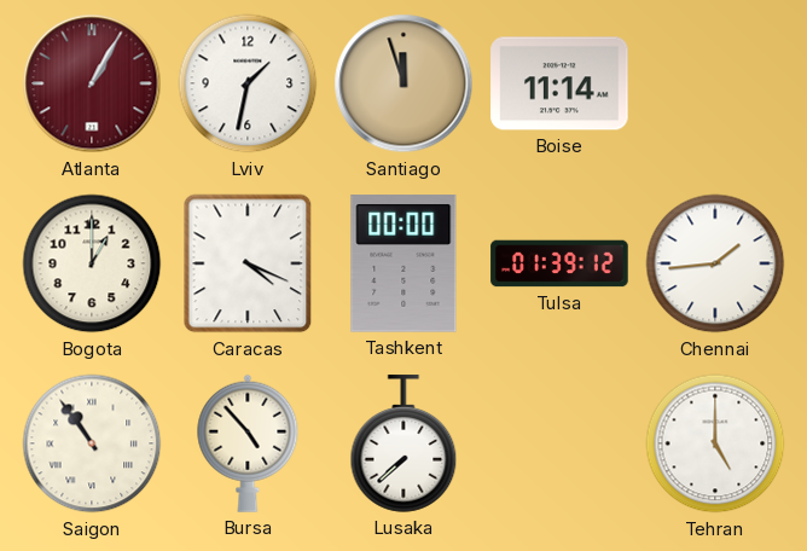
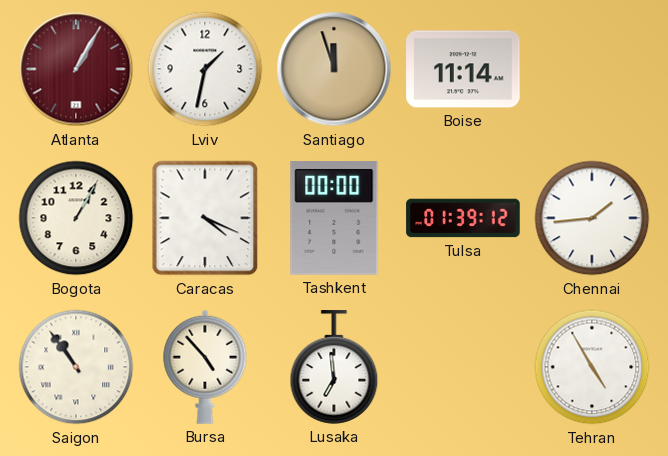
Bogota: 1:00 -> 1:05
Lusaka: 7:38 -> 6:59
Tehran: 5:00 -> 4:55
